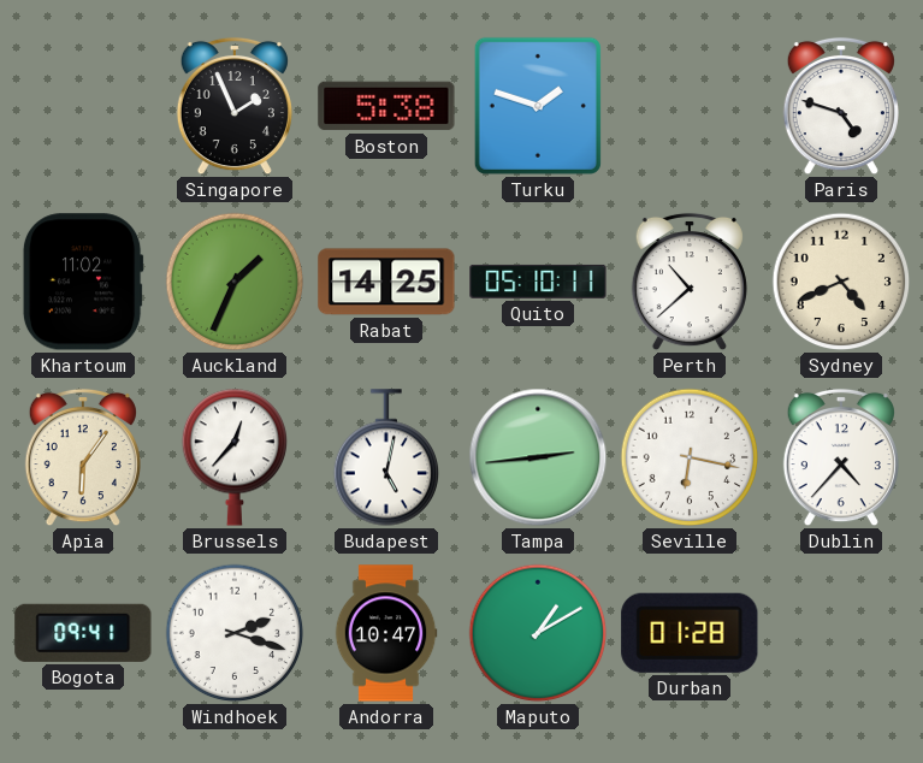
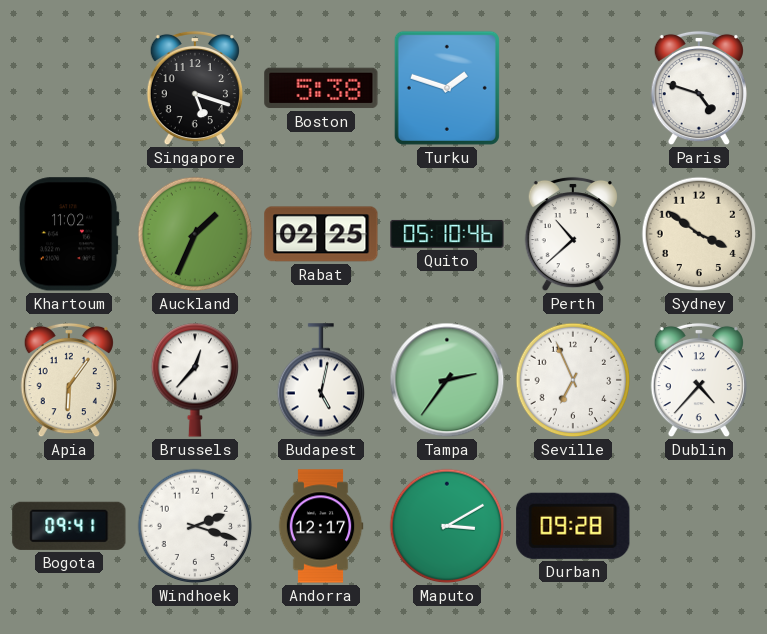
Singapore: 1:56 -> 5:18
Rabat: 14:25 -> 02:25
Quito: 05:10:11 -> 05:10:46
Sydney: 4:41 -> 3:51
Tampa: 2:44 -> 2:36
Seville: 6:17 -> 6:56
Andorra: 10:47 -> 12:17
Maputo: 1:10 -> 3:10
Durban: 01:28 -> 09:28
